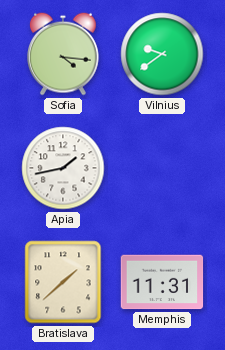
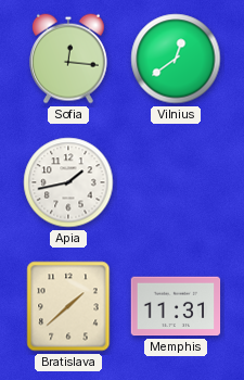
Sofia: 4:16 -> 12:16
Vilnius: 9:39 -> 12:39
